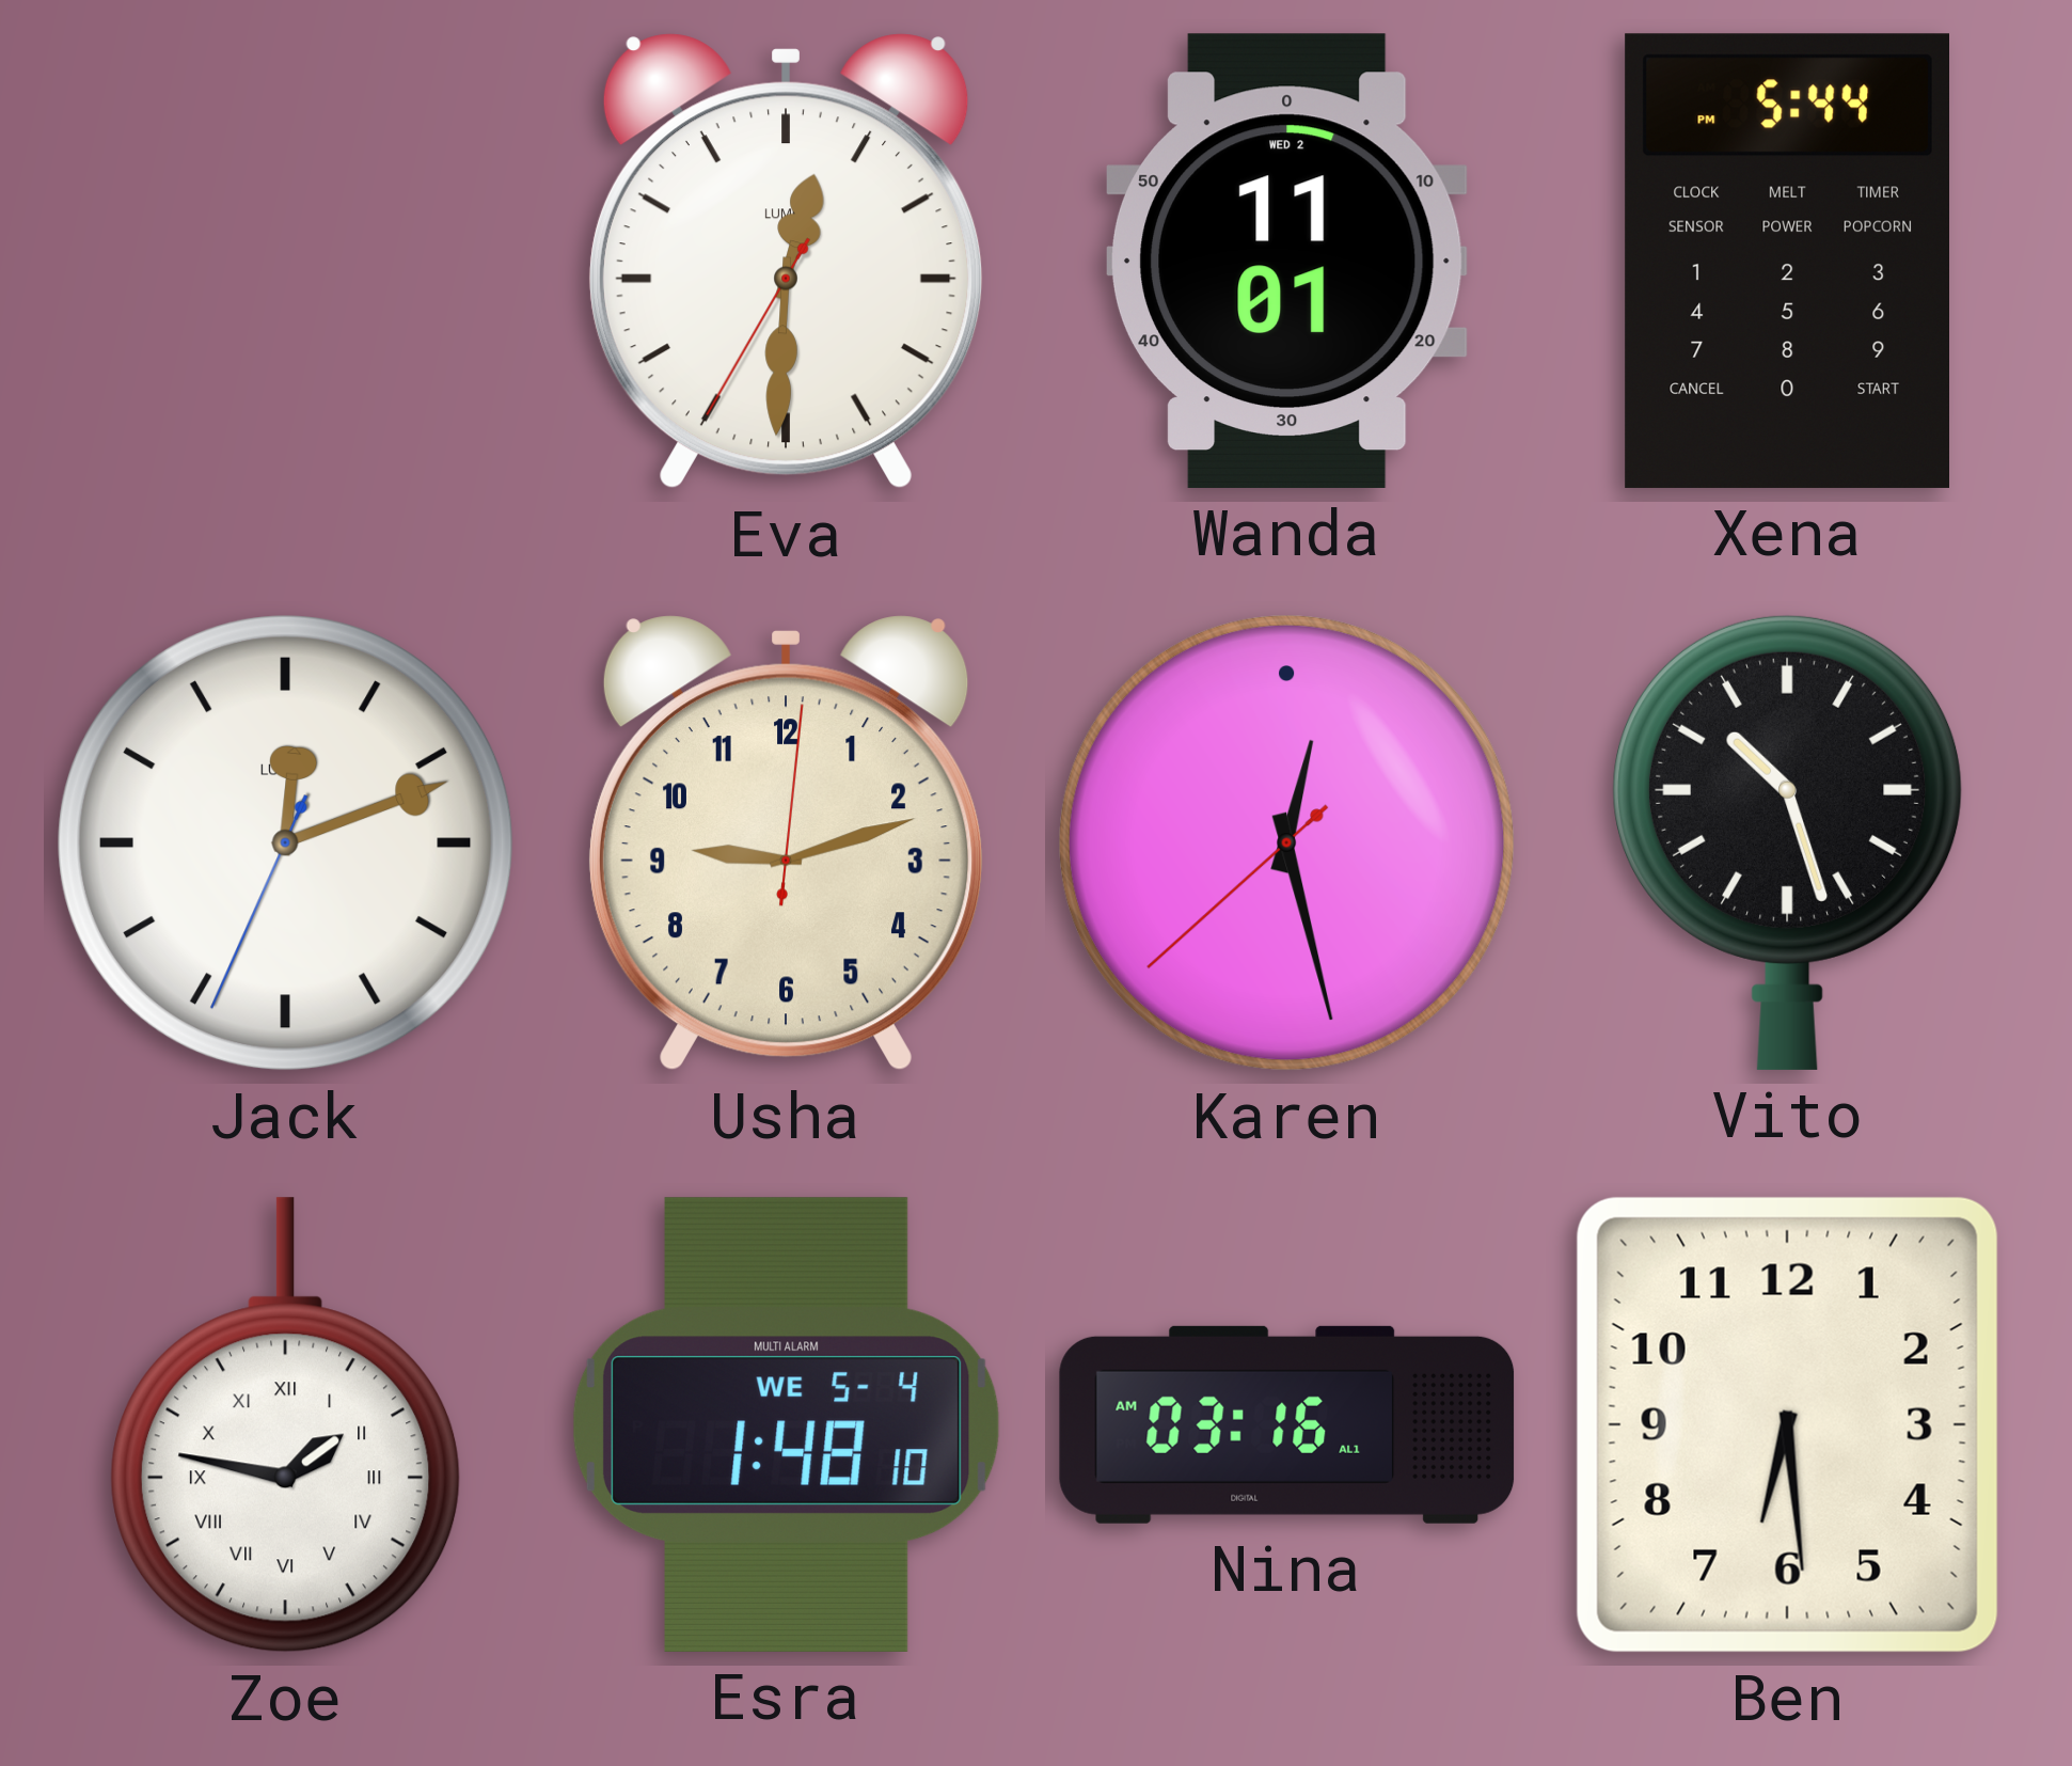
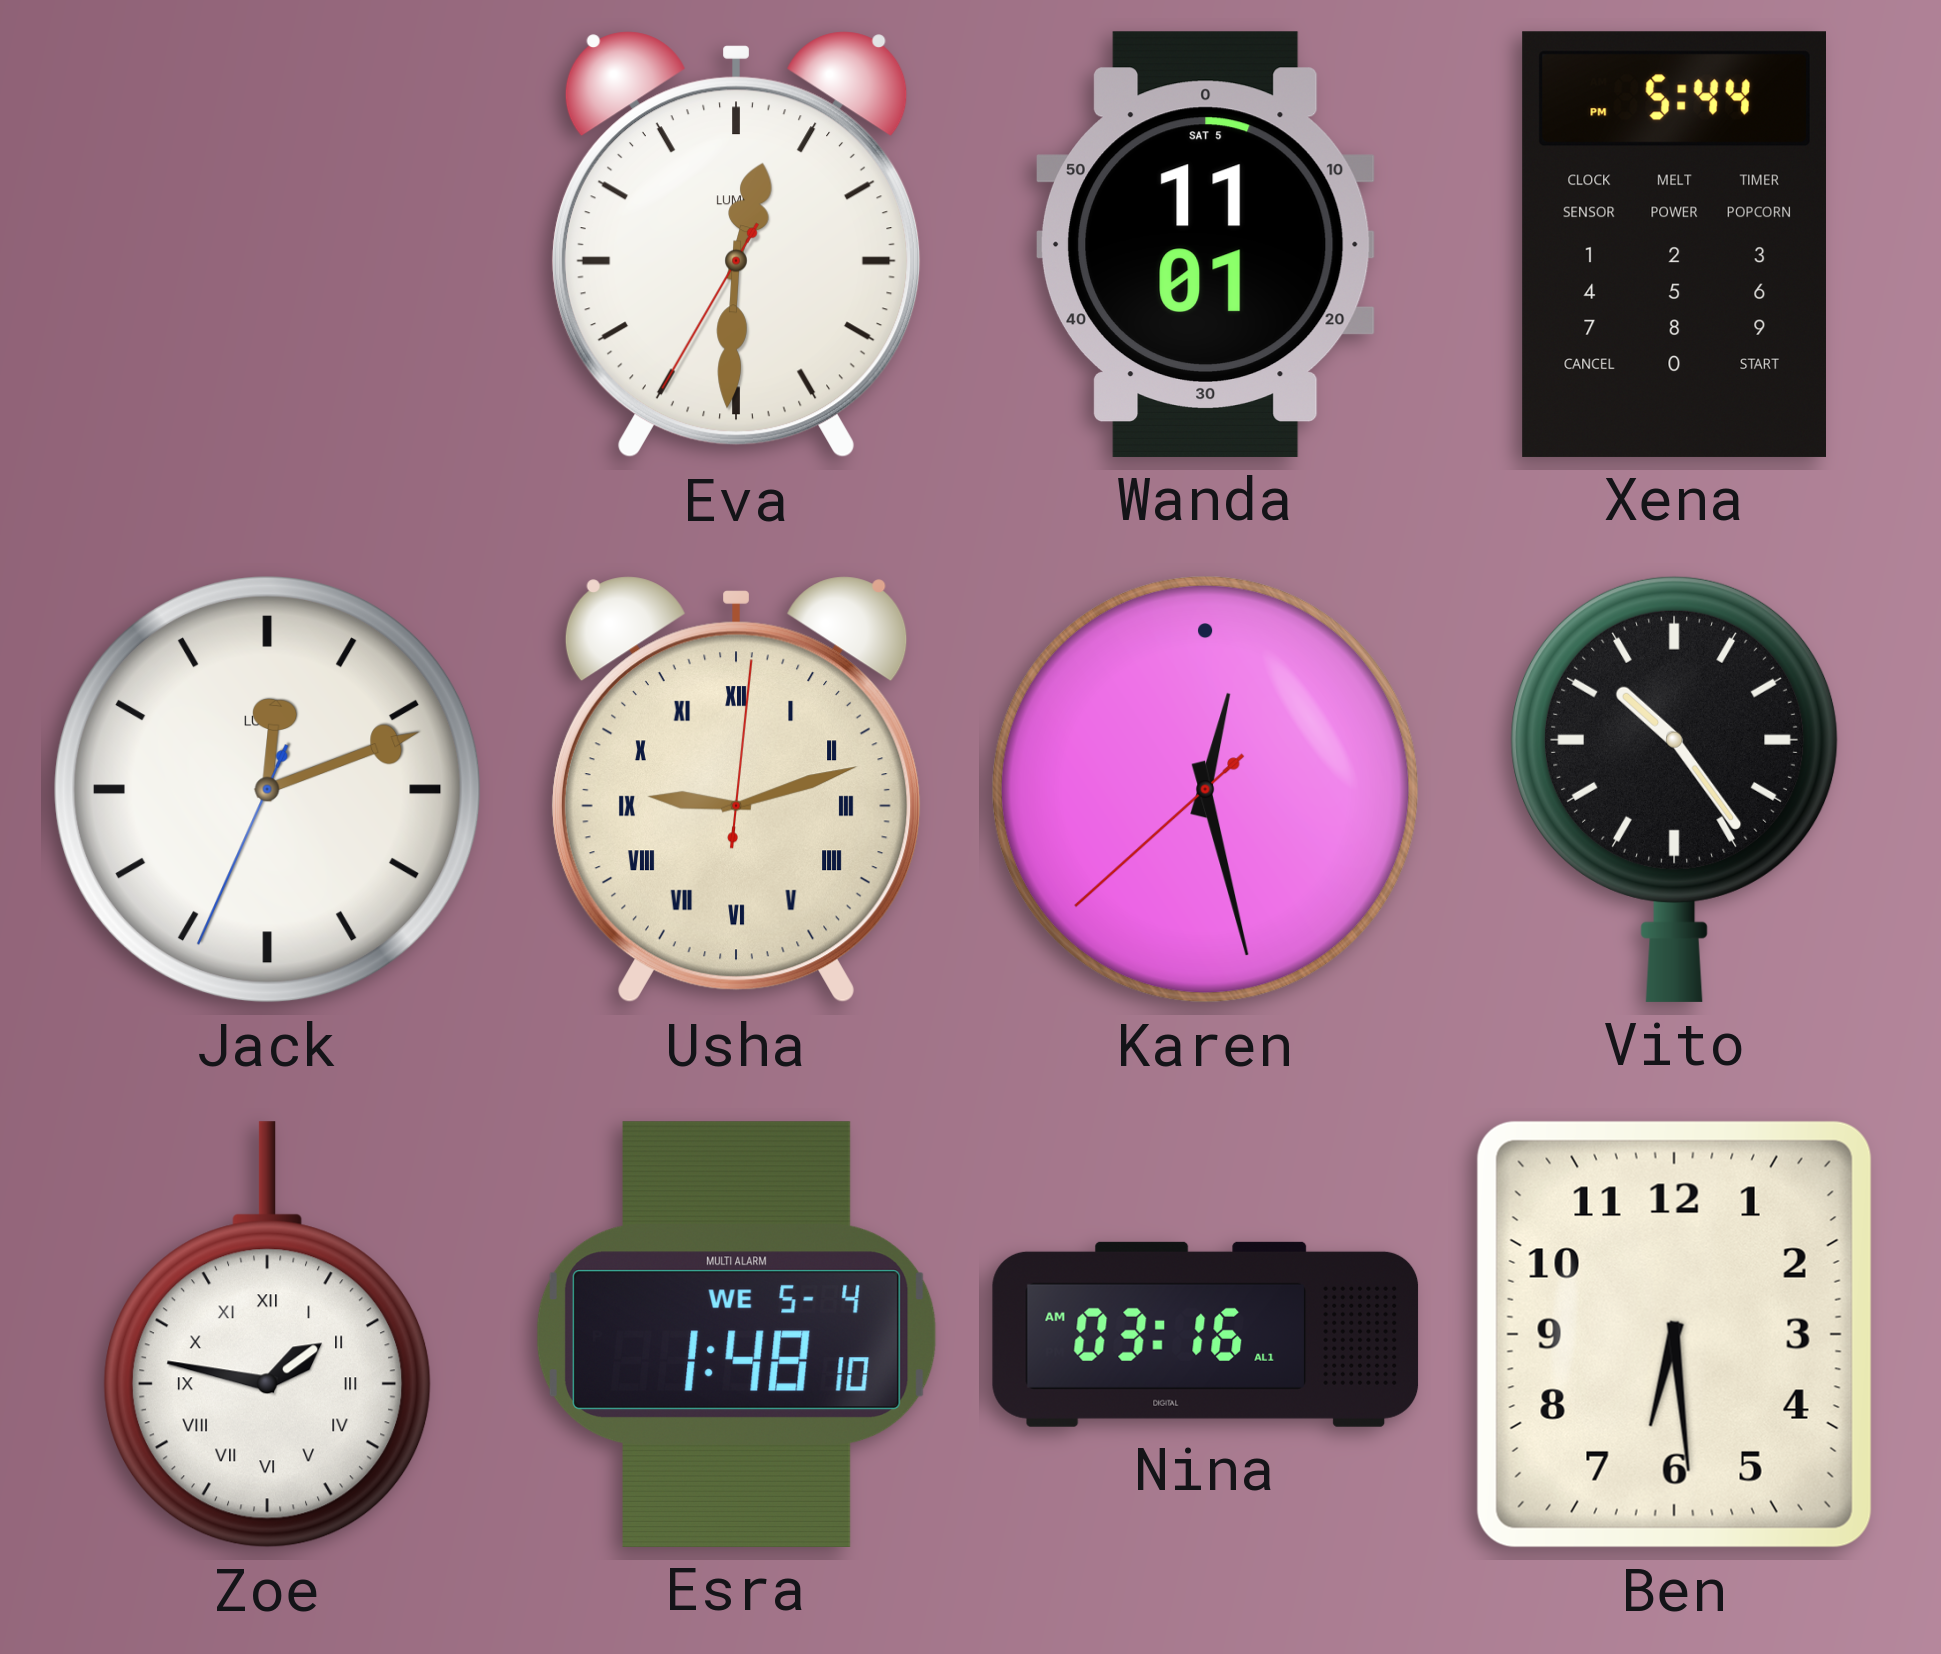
Wanda date: WED 2 -> SAT 5
Usha numerals: Arabic -> Roman
Vito: 10:27 -> 10:24
